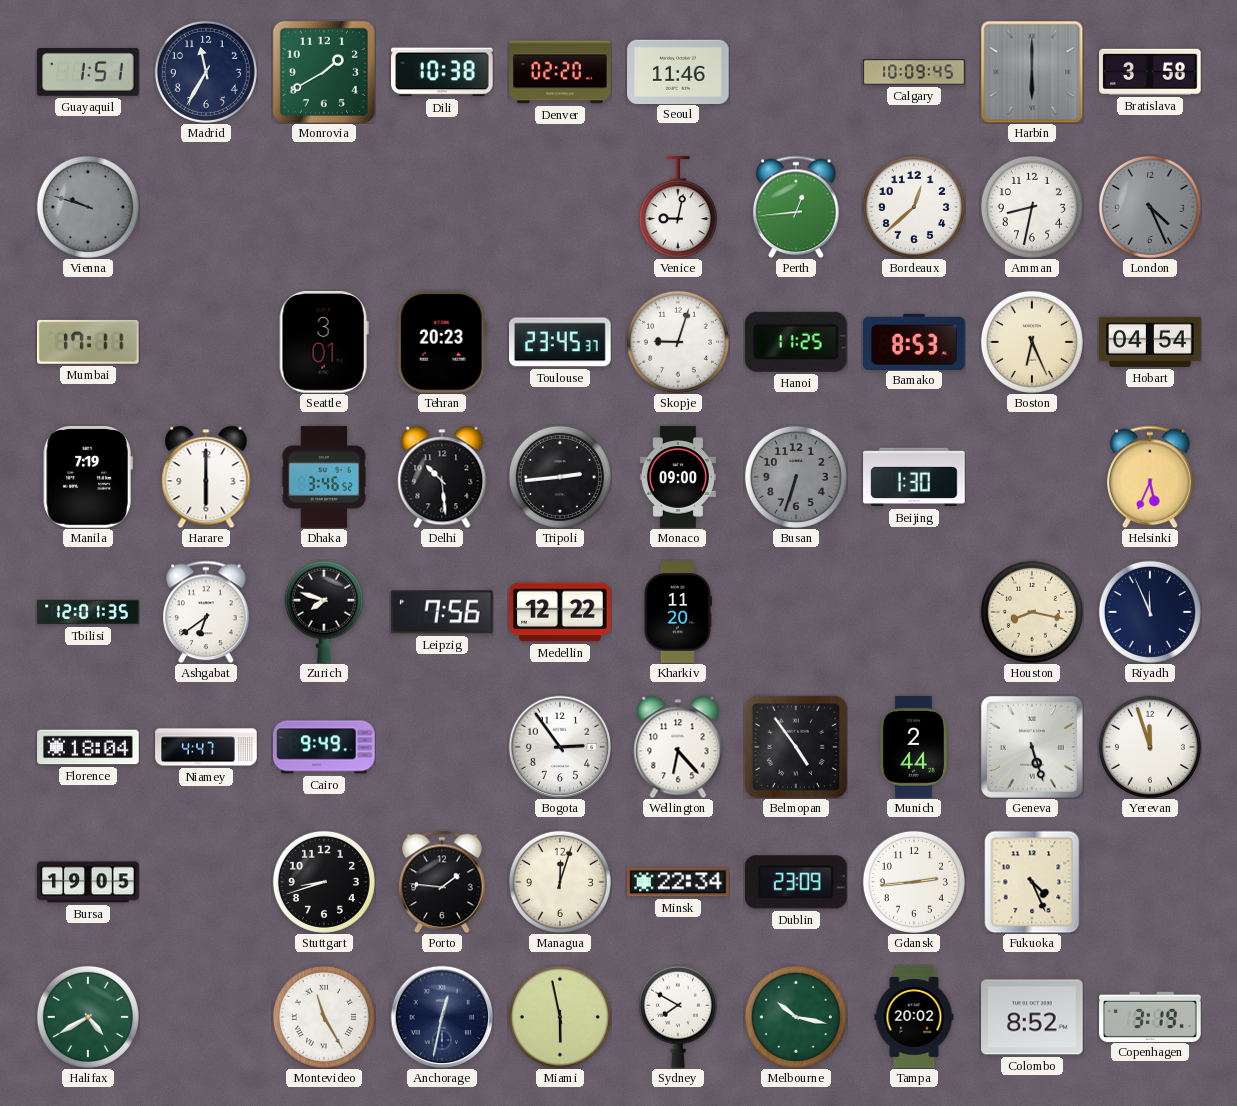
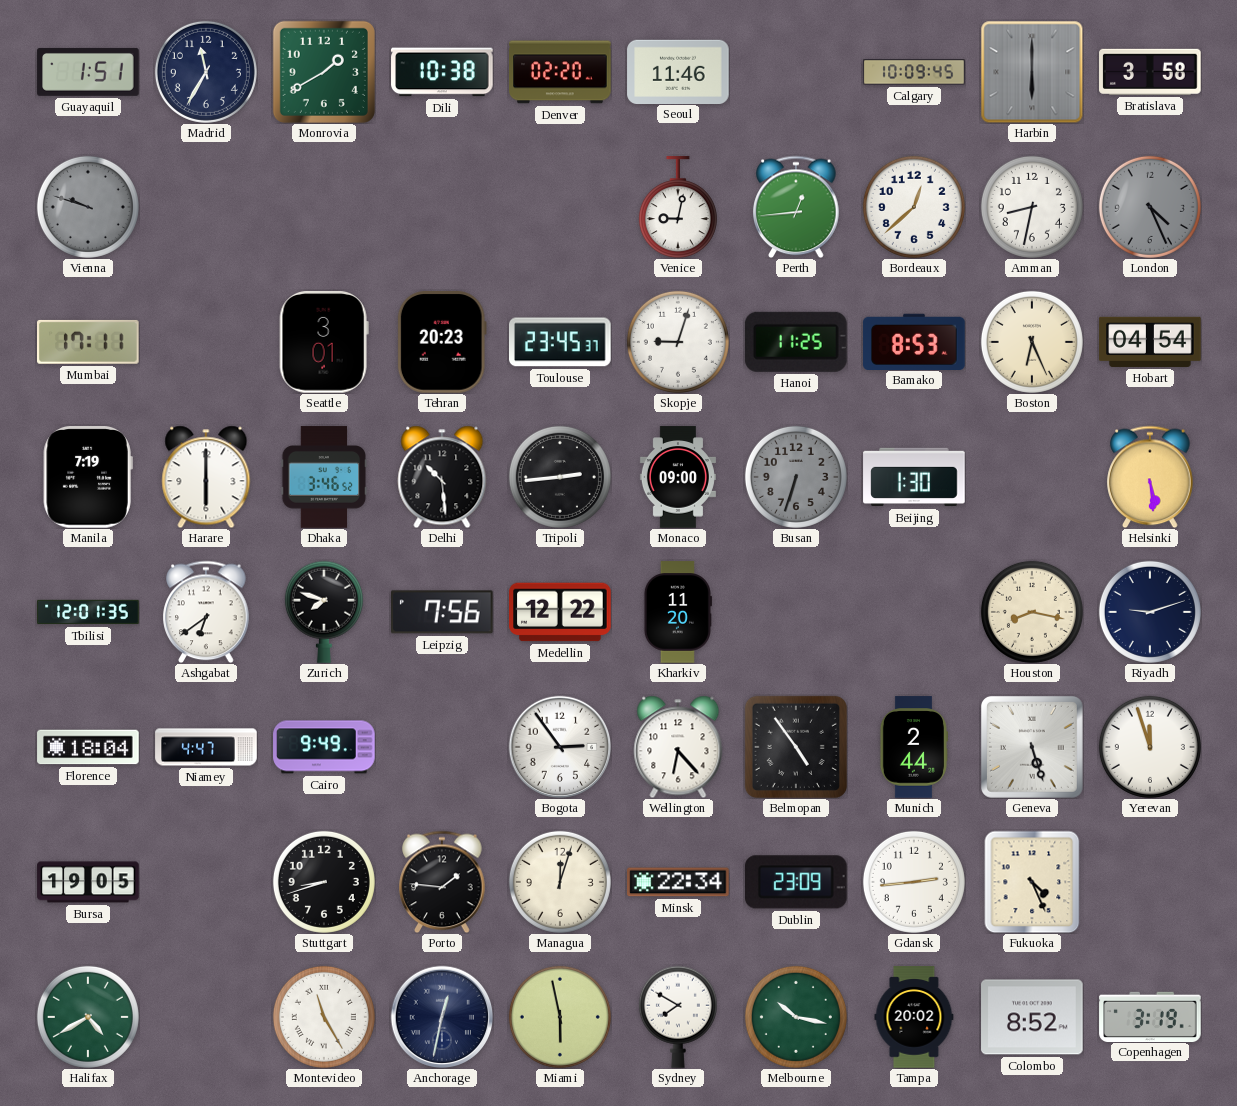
Helsinki: 5:34 -> 5:29
Riyadh: 11:56 -> 9:12
